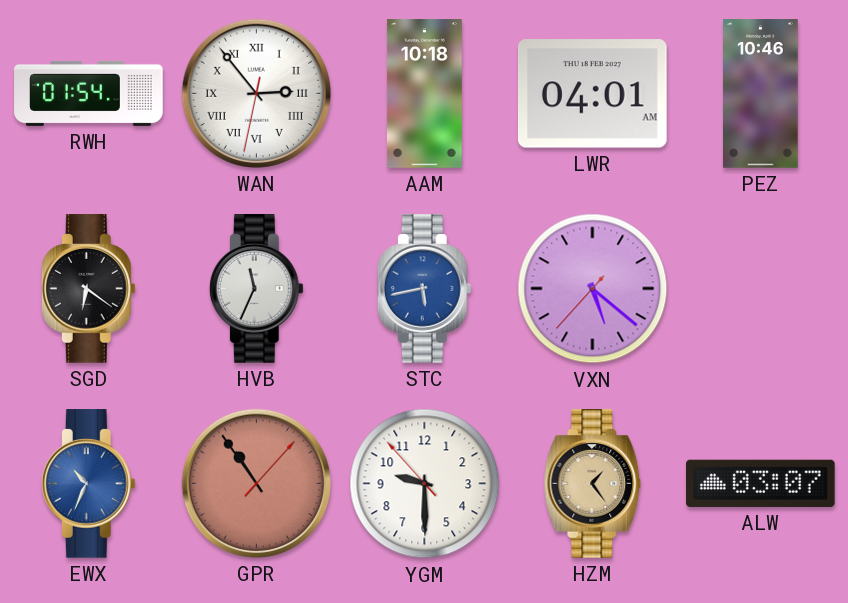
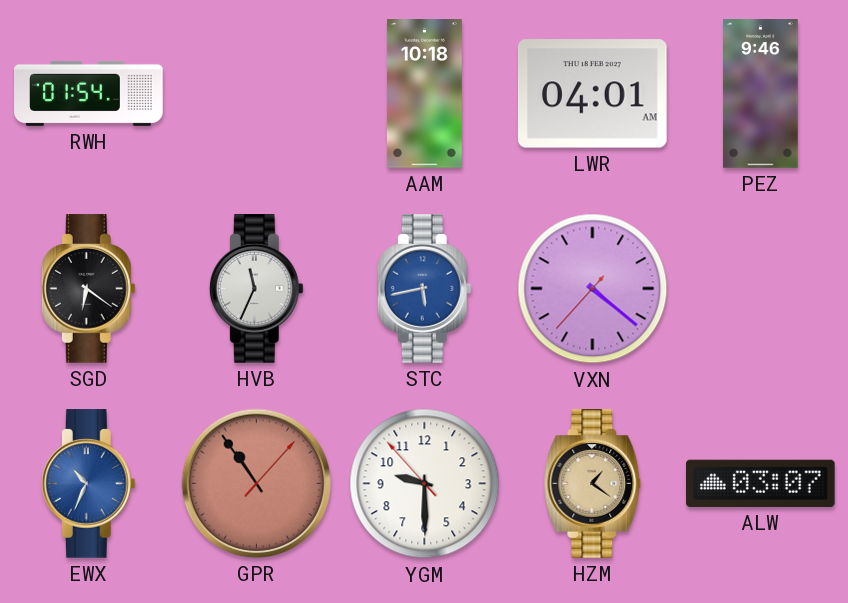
WAN: 2:53 -> none
PEZ: 10:46 -> 9:46
VXN: 5:21 -> 4:21
HZM: 1:24 -> 1:21
